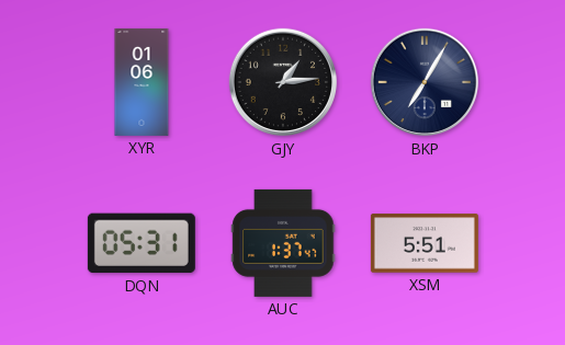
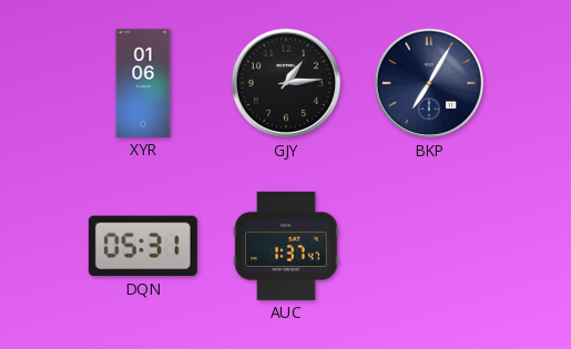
XSM: 5:51 -> none
